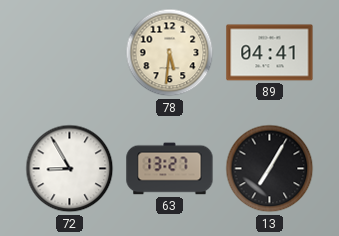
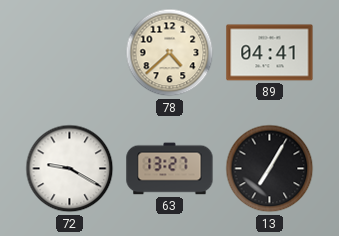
78: 5:31 -> 4:38
72: 8:55 -> 9:20
